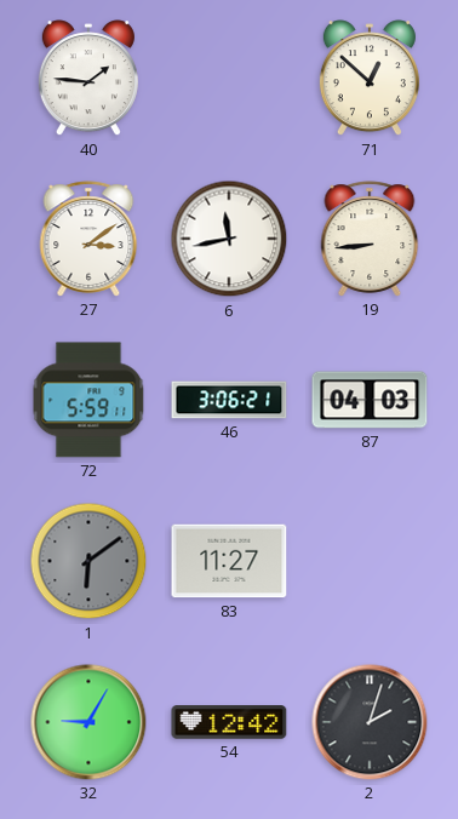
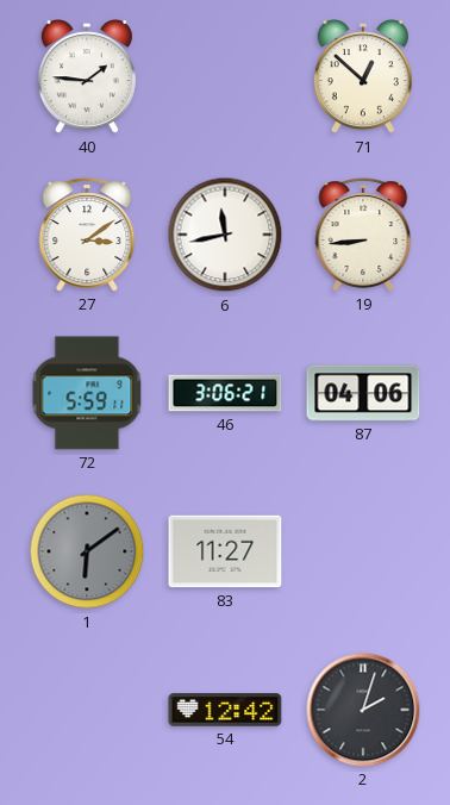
87: 04:03 -> 04:06
32: 9:05 -> none
